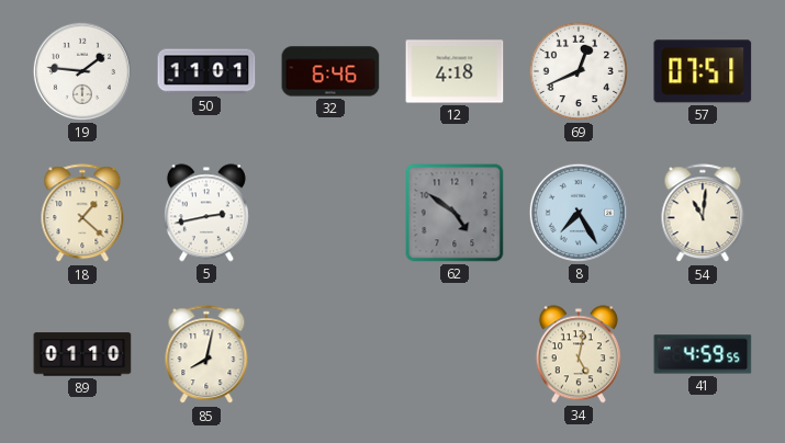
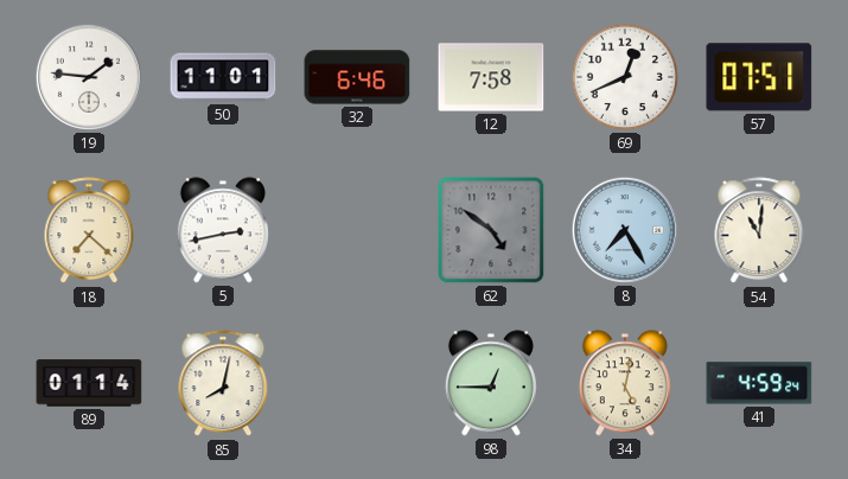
12: 4:18 -> 7:58
18: 1:22 -> 7:22
89: 01:10 -> 01:14
98: none -> 12:45
41: 4:59:55 -> 4:59:24
